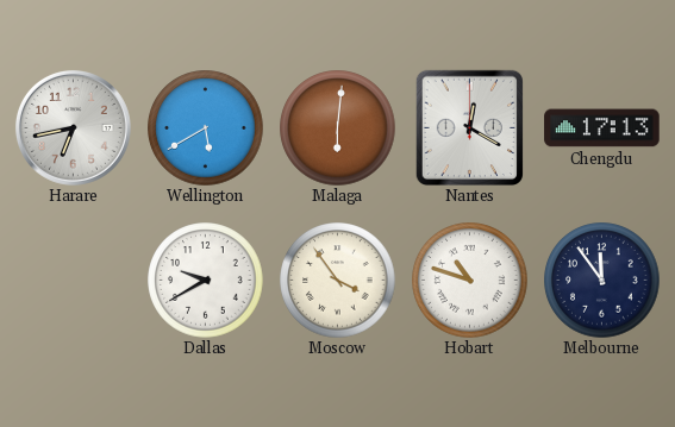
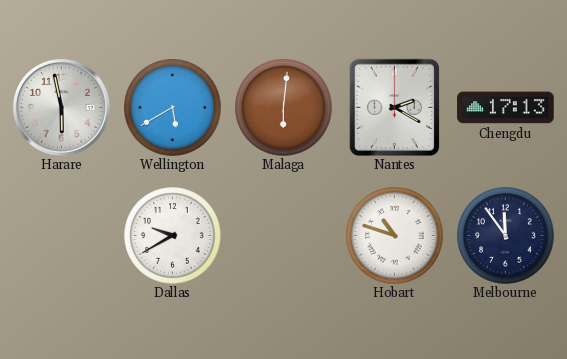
Harare: 6:43 -> 5:58
Nantes: 12:20 -> 2:20
Moscow: 3:54 -> none
